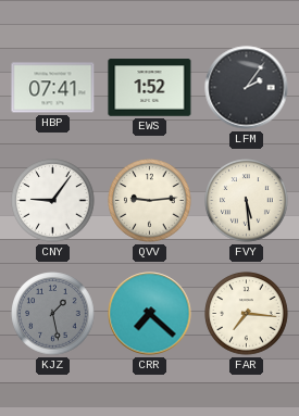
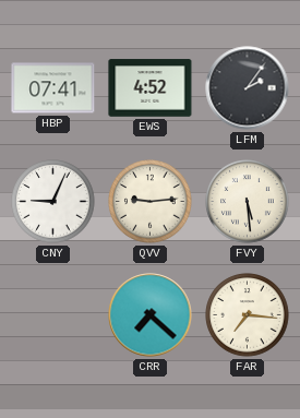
EWS: 1:52 -> 4:52
CNY: 9:06 -> 9:04
KJZ: 1:28 -> none
